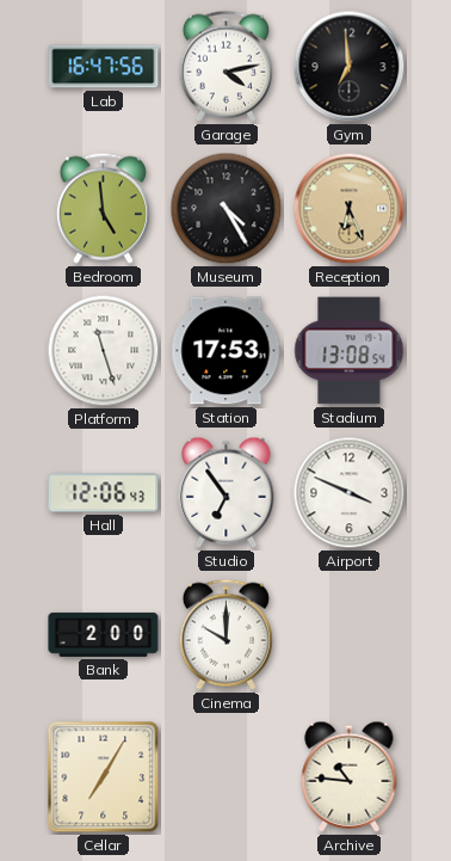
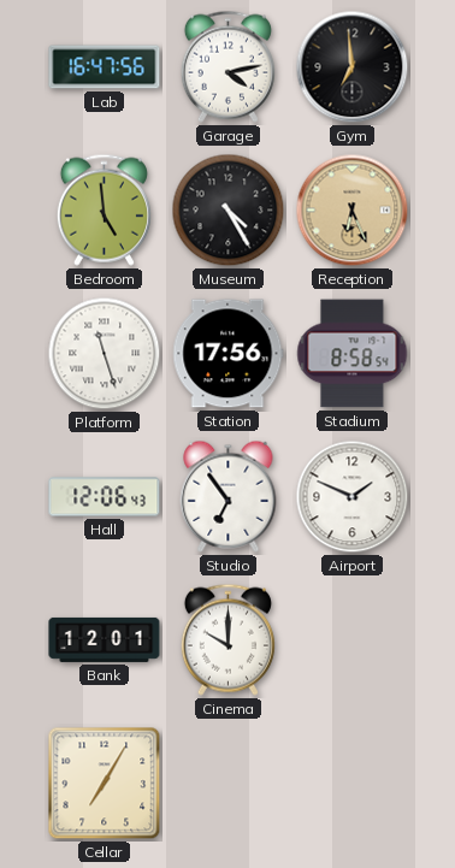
Station: 17:53 -> 17:56
Stadium: 13:08 -> 8:58
Airport: 3:49 -> 1:49
Bank: 2:00 -> 12:01
Archive: 10:46 -> none
